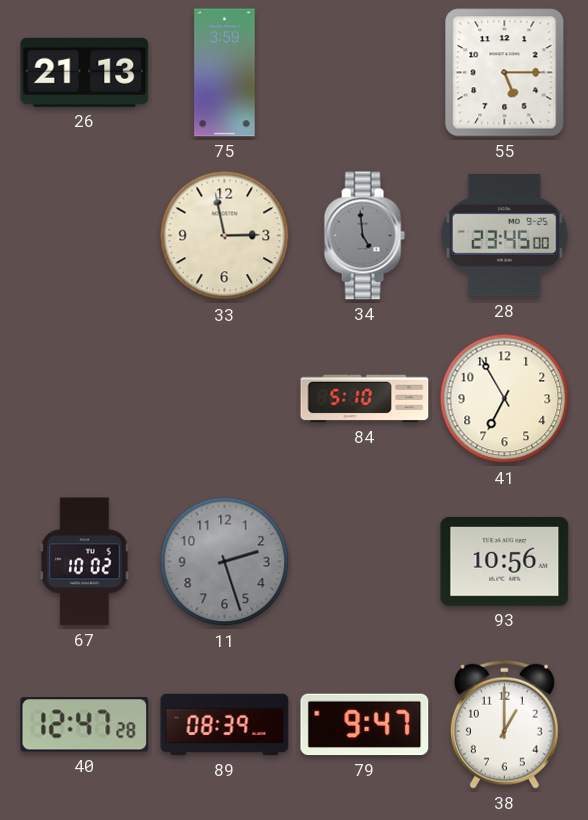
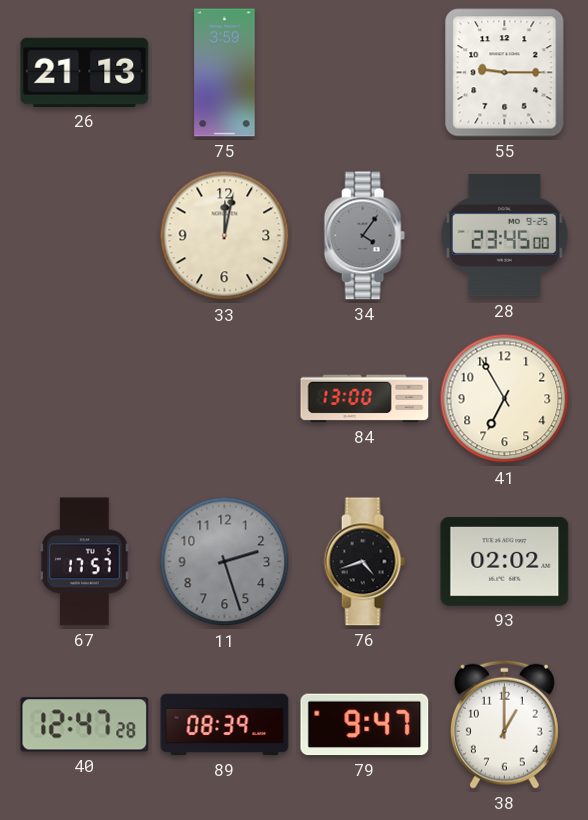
55: 5:15 -> 9:15
33: 2:58 -> 12:02
34: 4:59 -> 4:06
84: 5:10 -> 13:00
67: 10:02 -> 17:57
76: none -> 4:42
93: 10:56 -> 02:02
